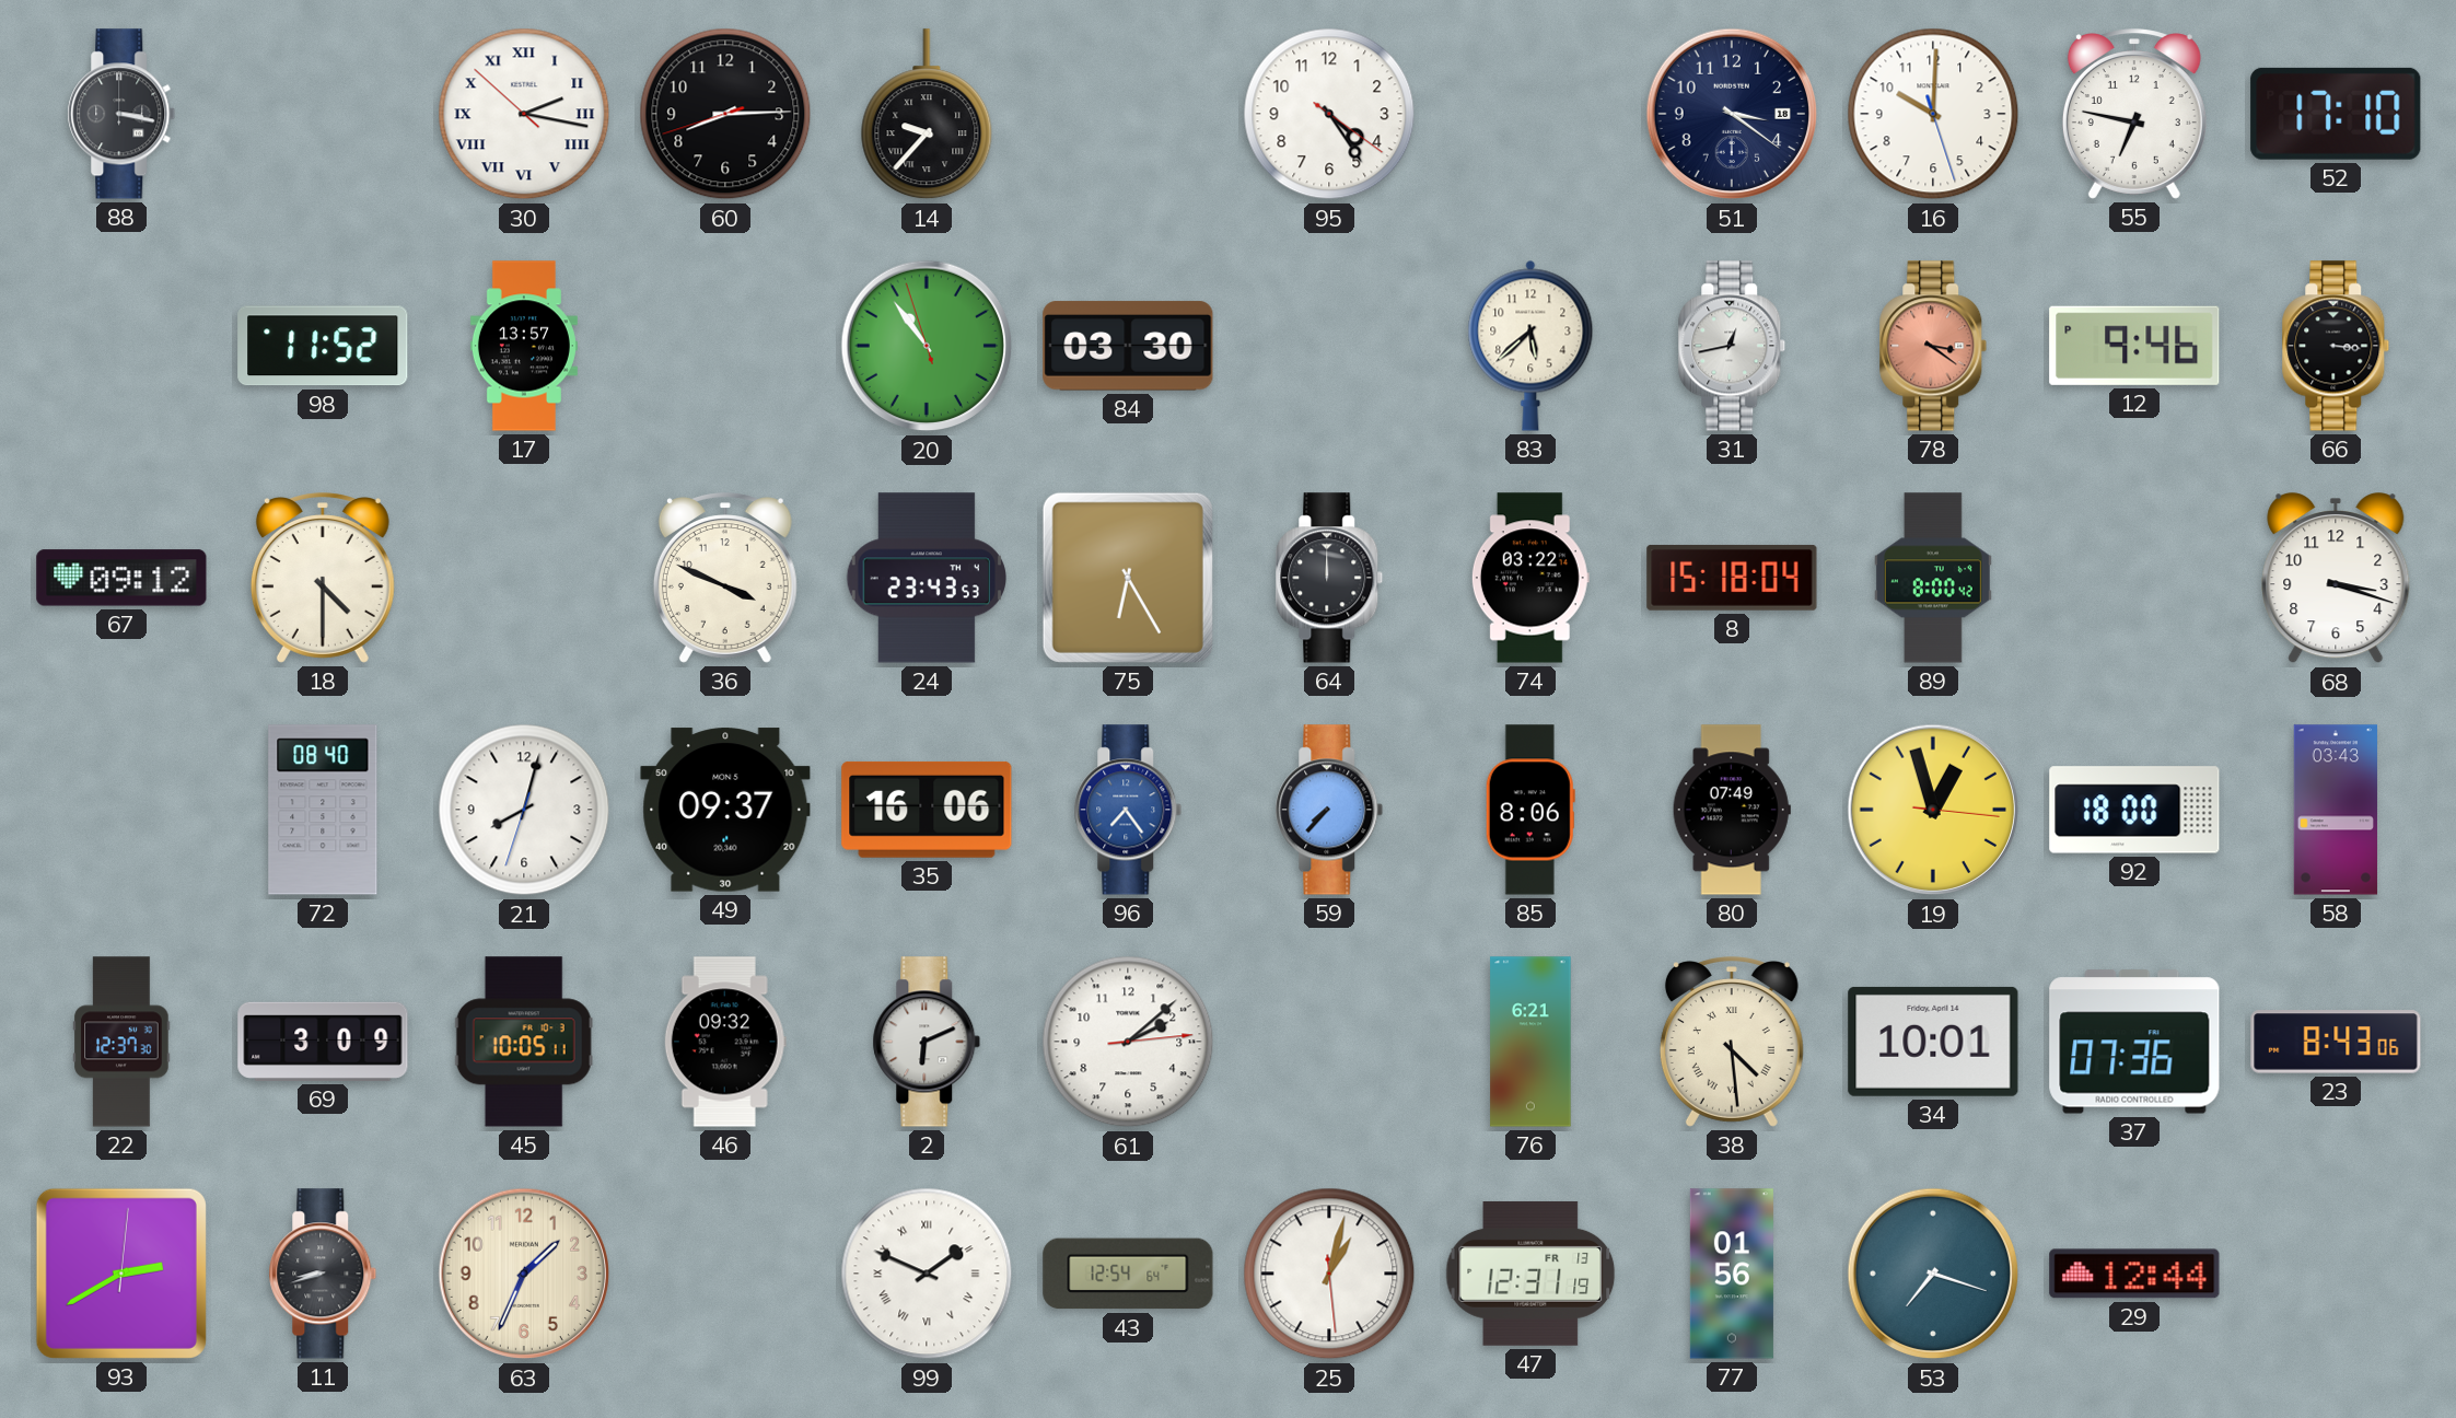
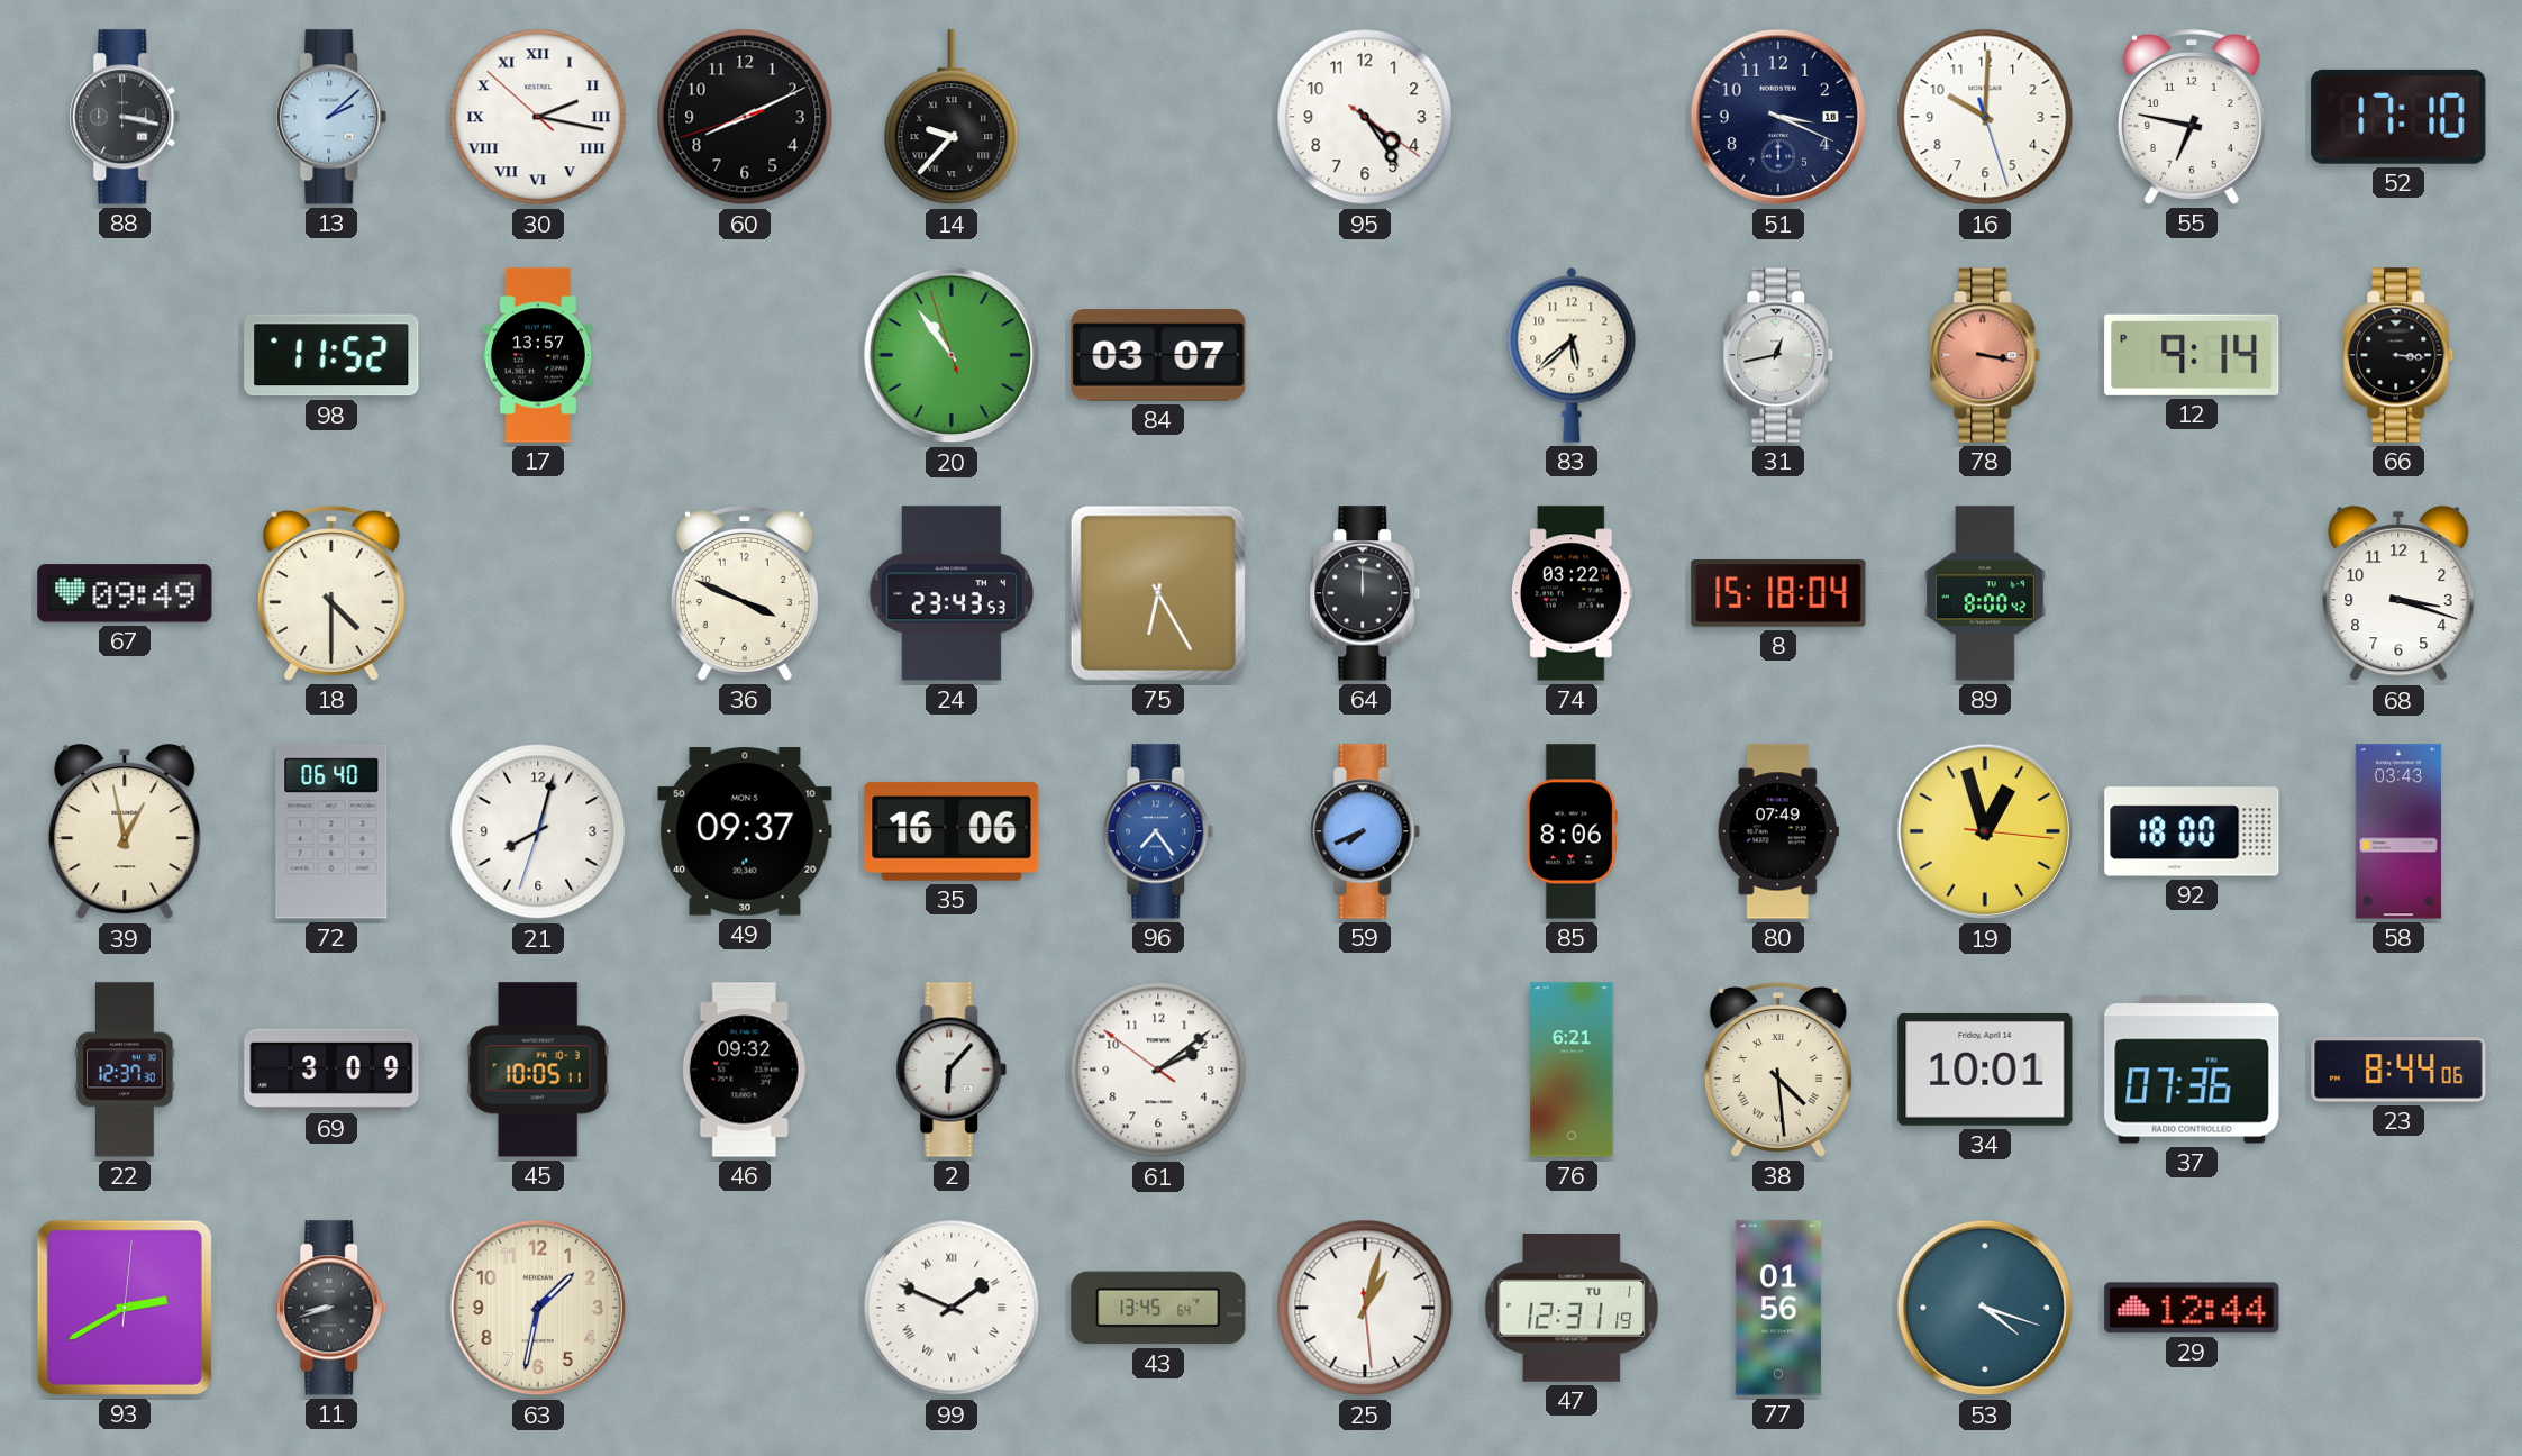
13: none -> 2:08
60: 8:14 -> 8:10
51: 3:21 -> 3:19
84: 03:30 -> 03:07
78: 3:21 -> 3:17
12: 9:46 -> 9:14
67: 09:12 -> 09:49
39: none -> 12:58
72: 08:40 -> 06:40
59: 7:37 -> 7:41
2: 6:11 -> 6:07
61: 2:08:14 -> 2:08:51
23: 8:43 -> 8:44
63: 1:34 -> 1:32
43: 12:54 -> 13:45
47 date: FR 13 -> TU 1
53: 7:18 -> 4:18
